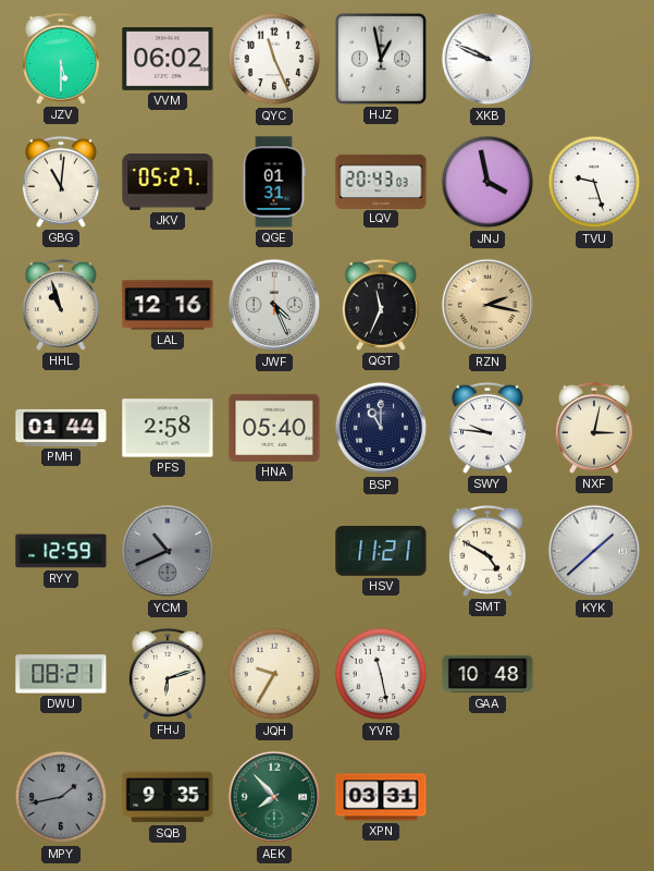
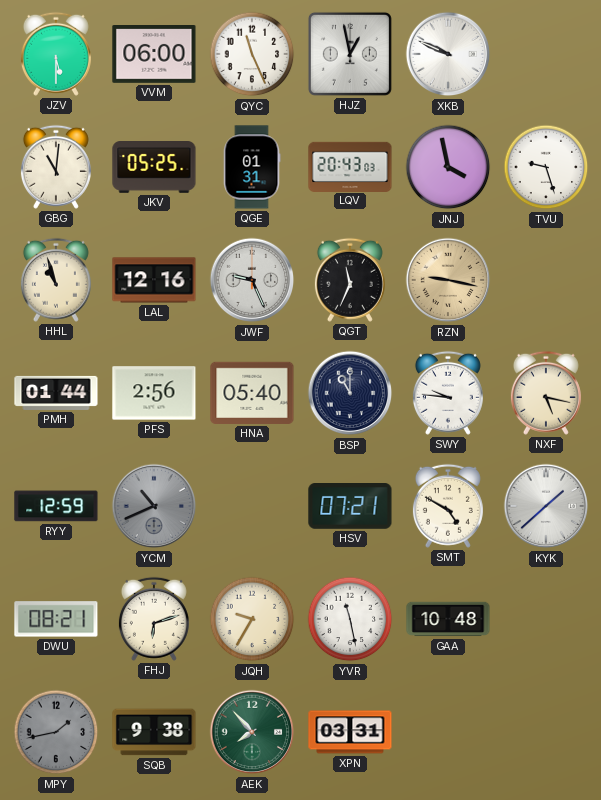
VVM: 06:02 -> 06:00
JKV: 05:27 -> 05:25
JWF: 4:26 -> 9:26
RZN: 2:17 -> 9:17
PFS: 2:58 -> 2:56
NXF: 3:02 -> 5:17
HSV: 11:21 -> 07:21
SQB: 9:35 -> 9:38
